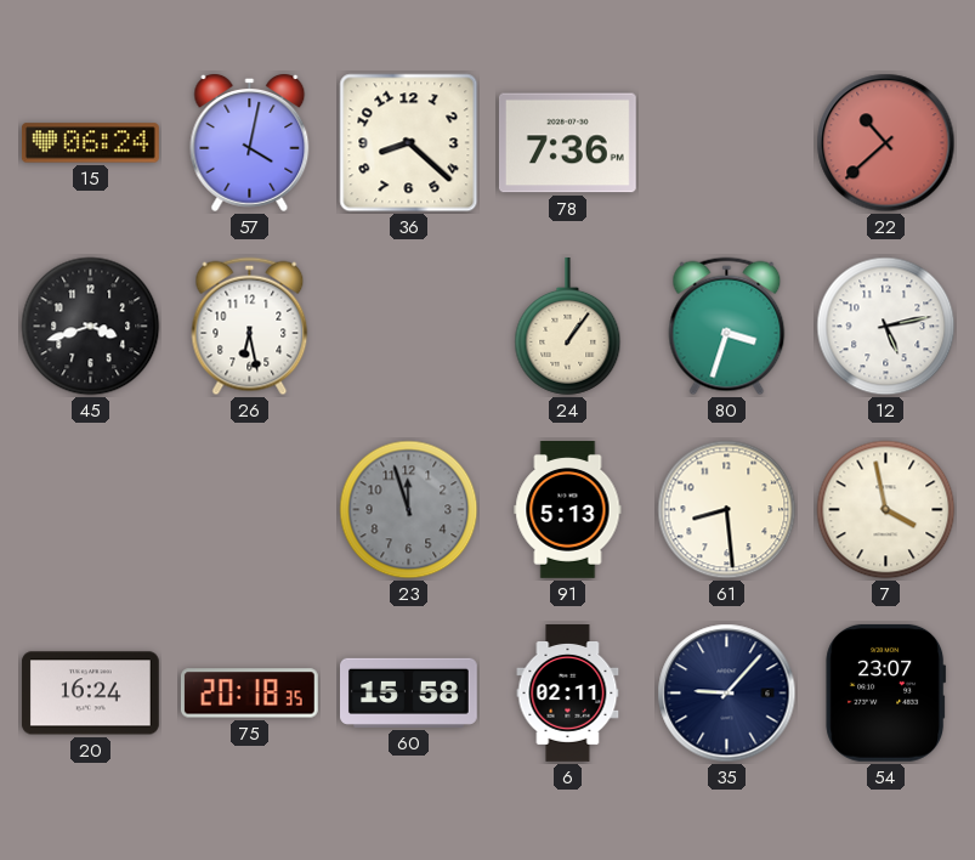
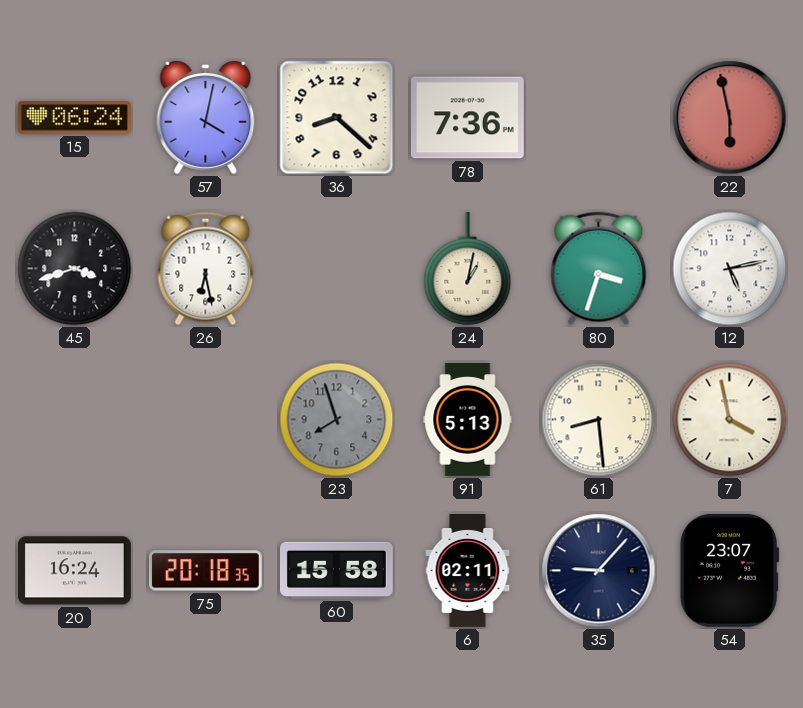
22: 10:38 -> 5:58
24: 1:06 -> 1:02
23: 11:57 -> 7:57
